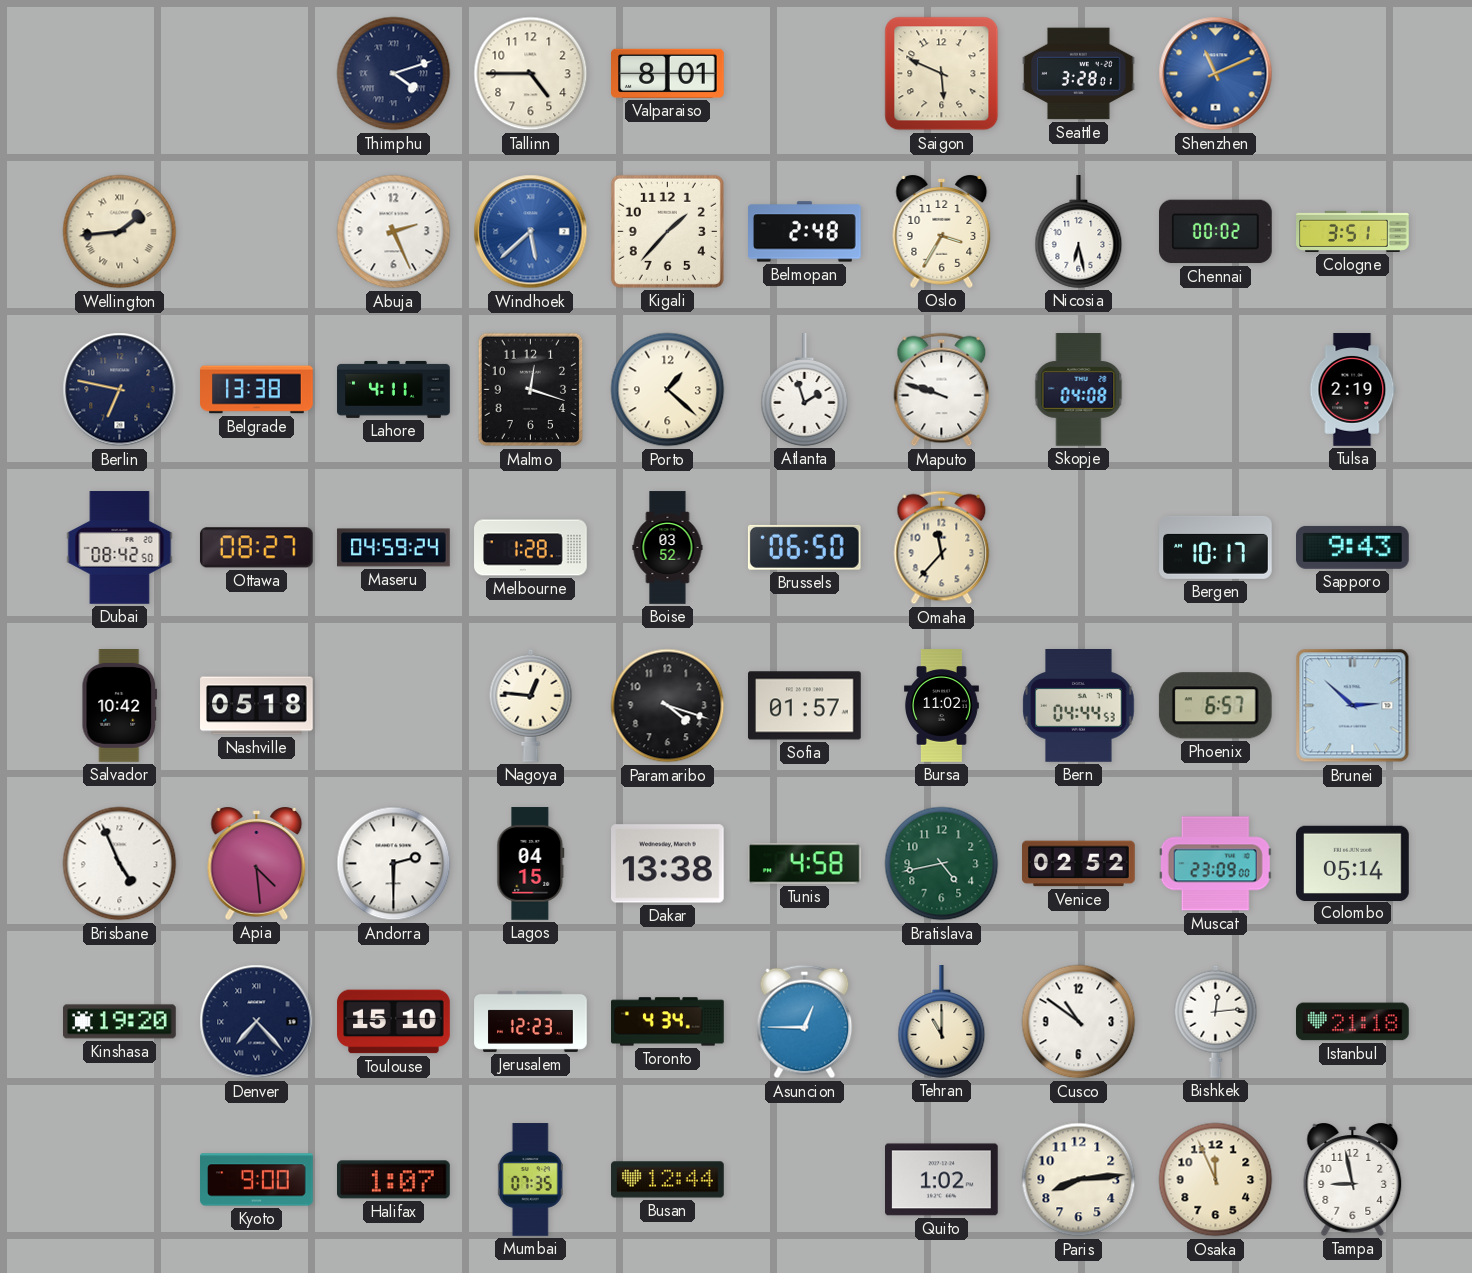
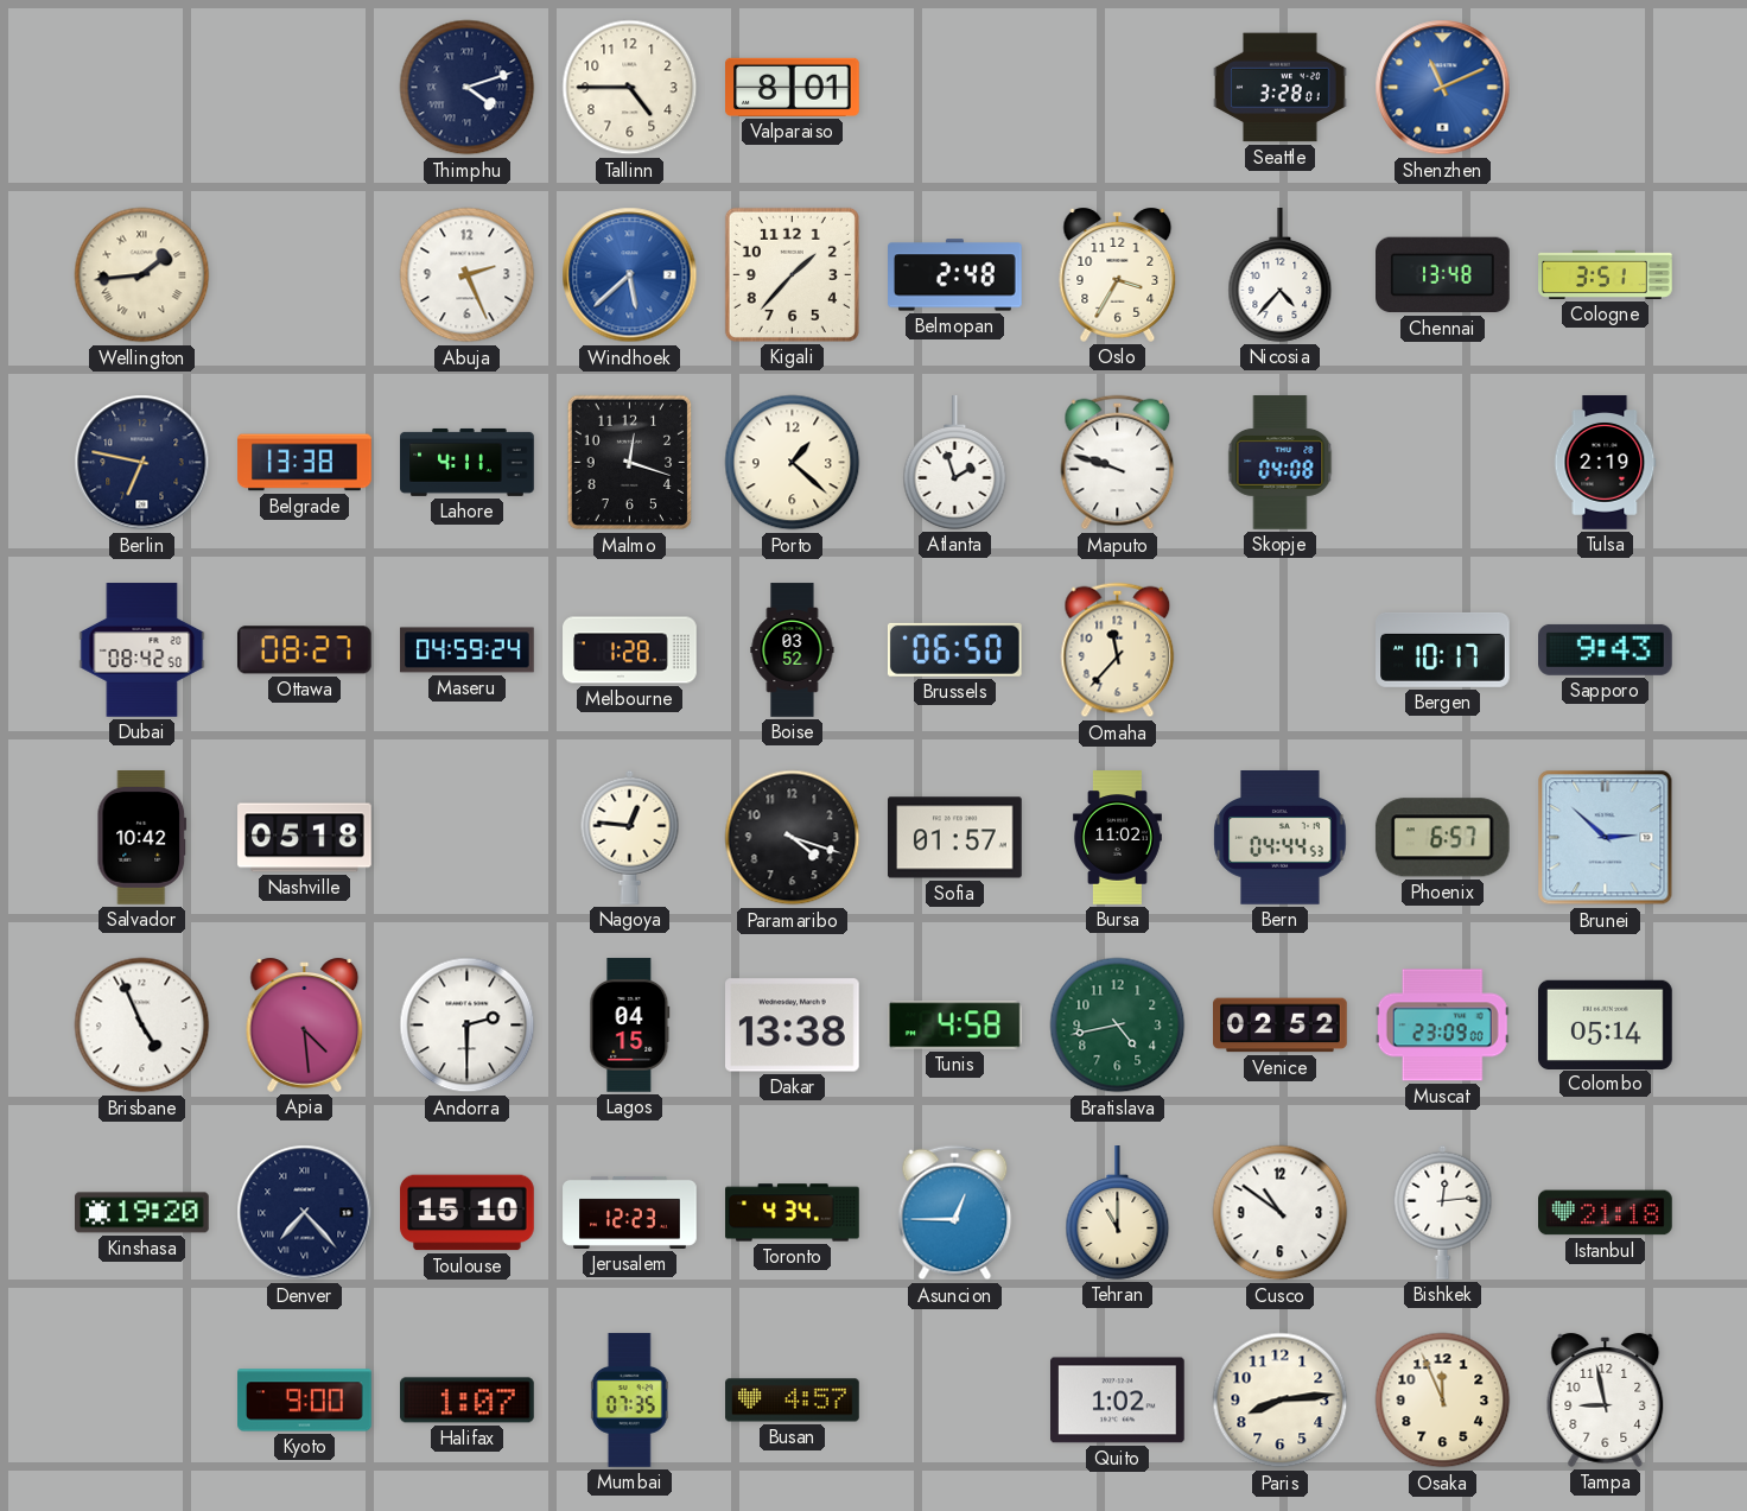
Saigon: 5:49 -> none
Nicosia: 6:28 -> 4:37
Chennai: 00:02 -> 13:48
Busan: 12:44 -> 4:57
